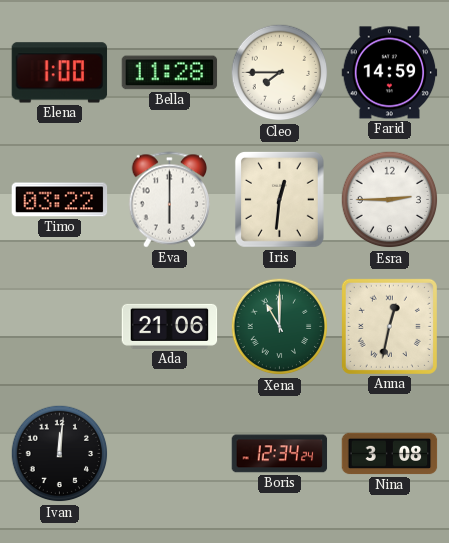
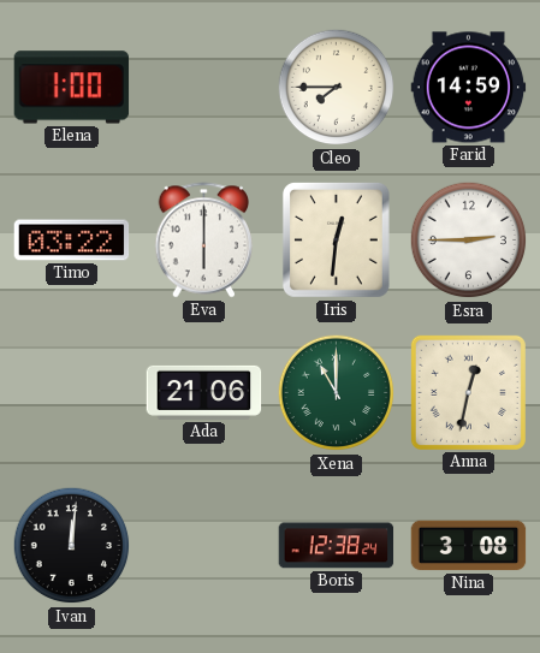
Bella: 11:28 -> none
Boris: 12:34 -> 12:38
